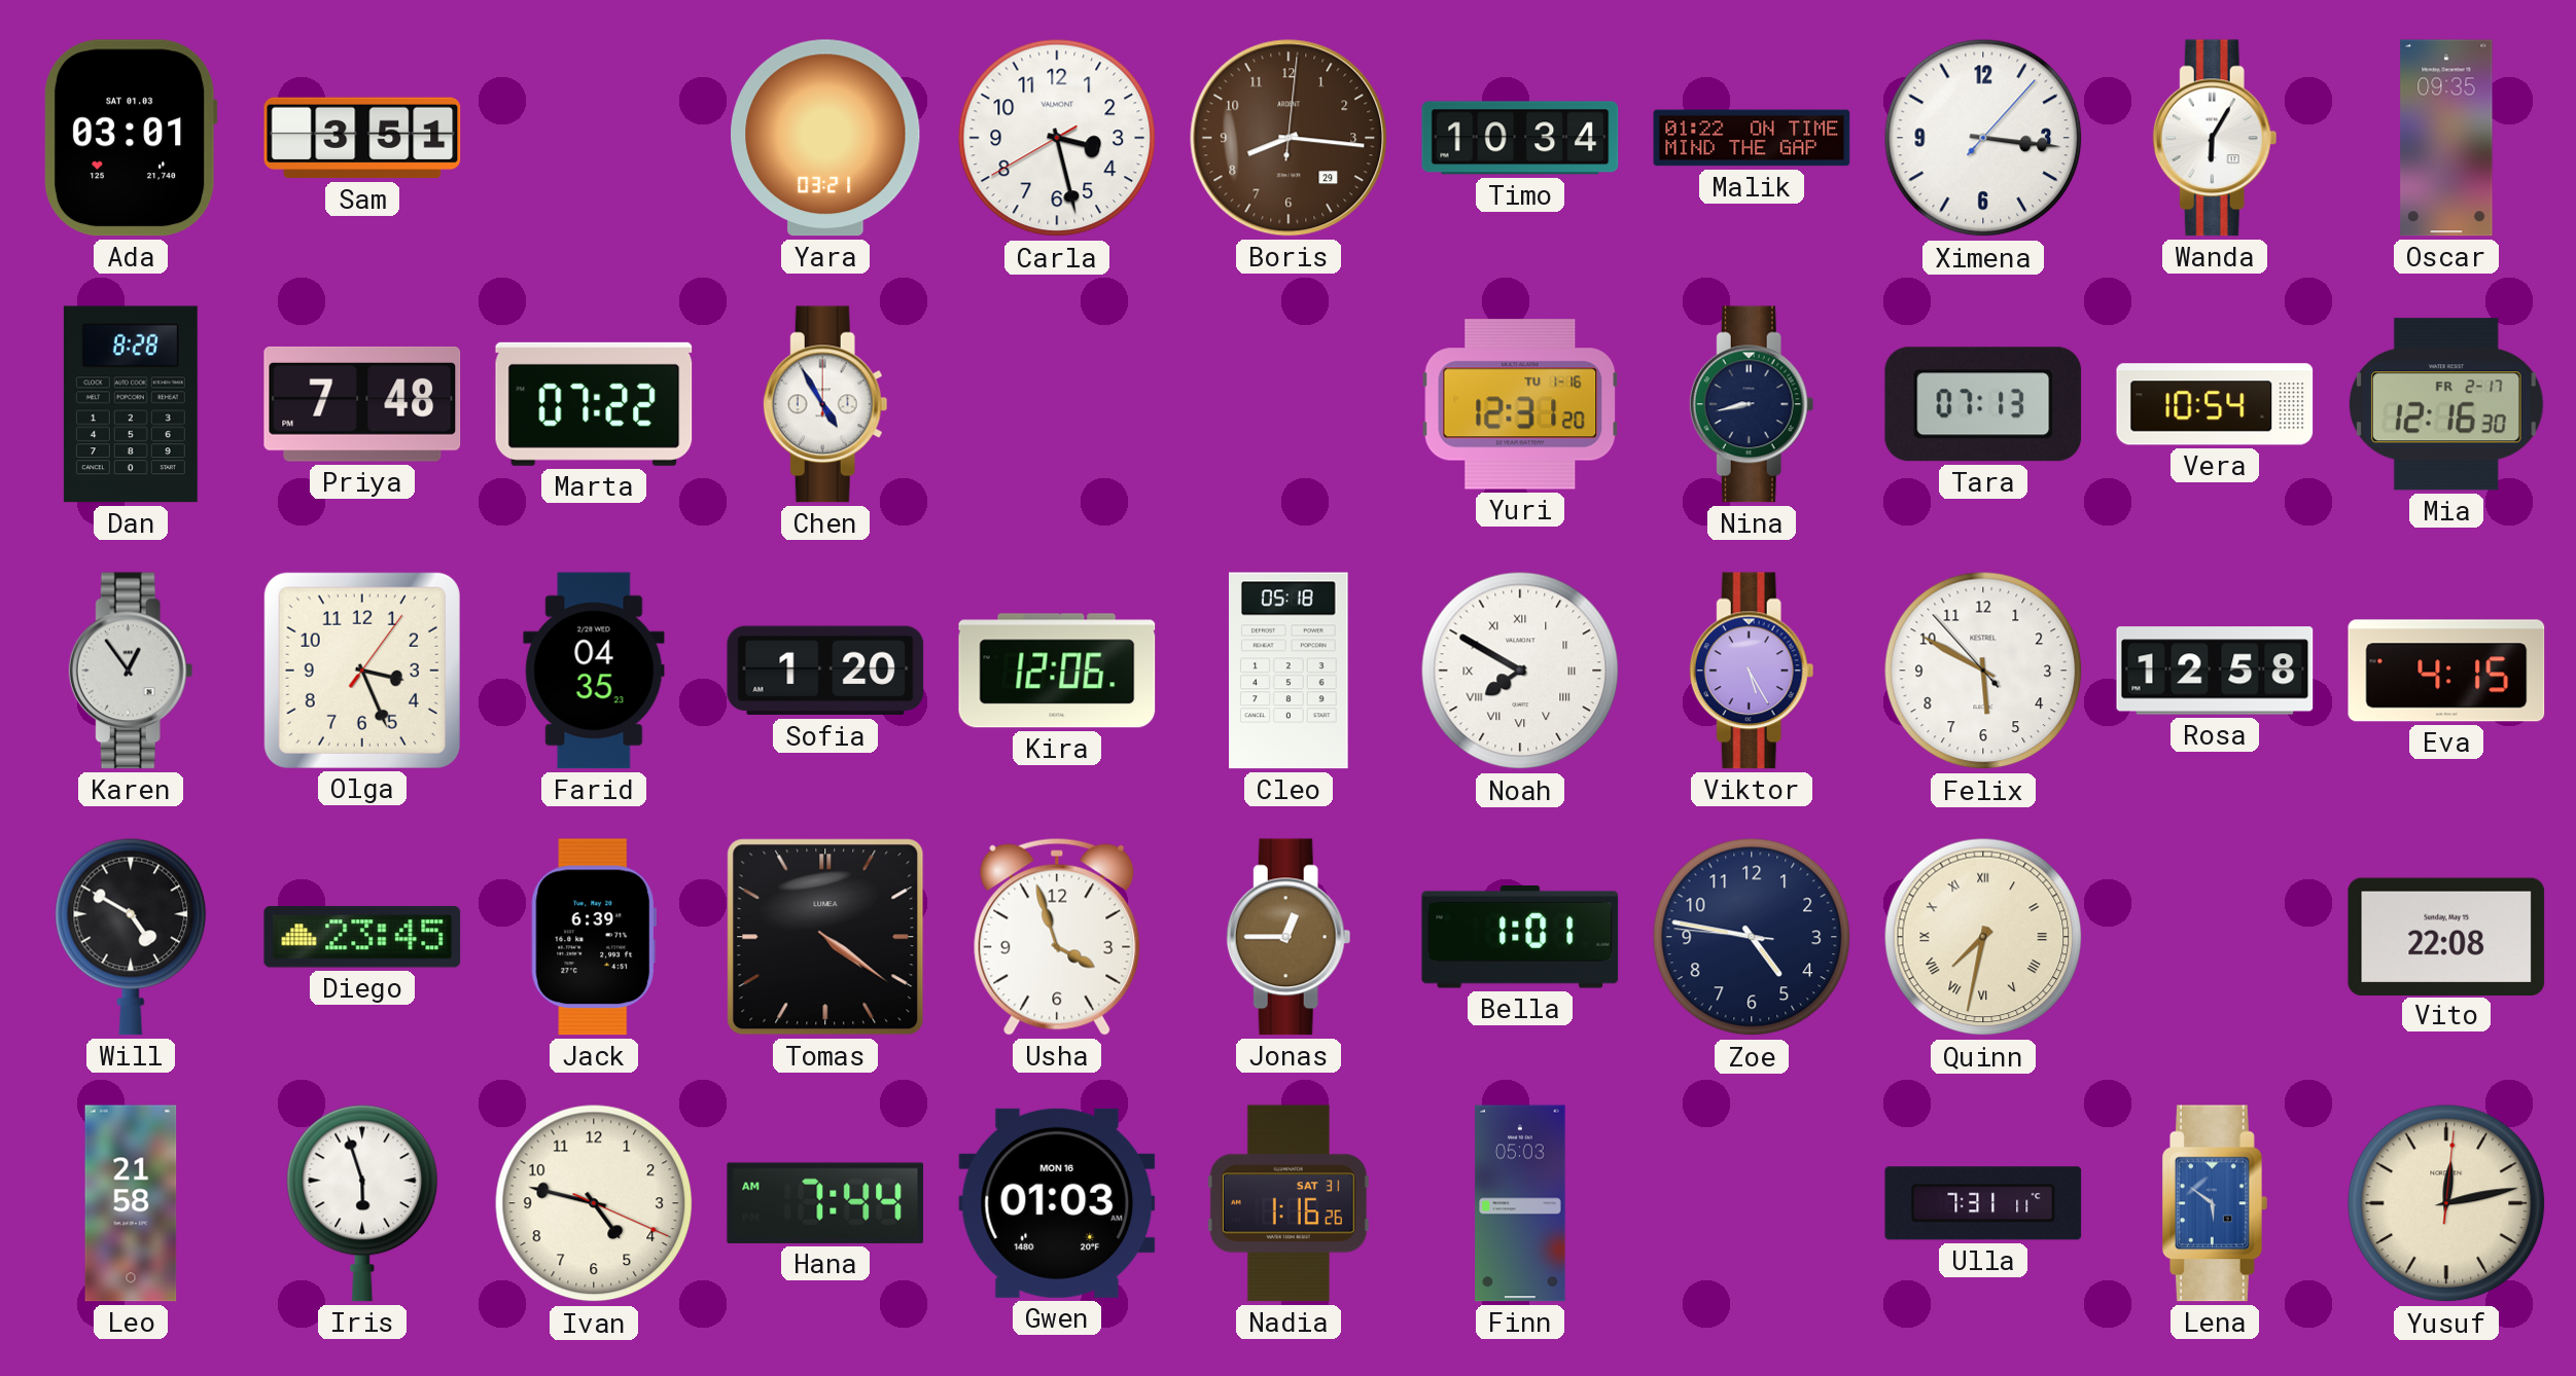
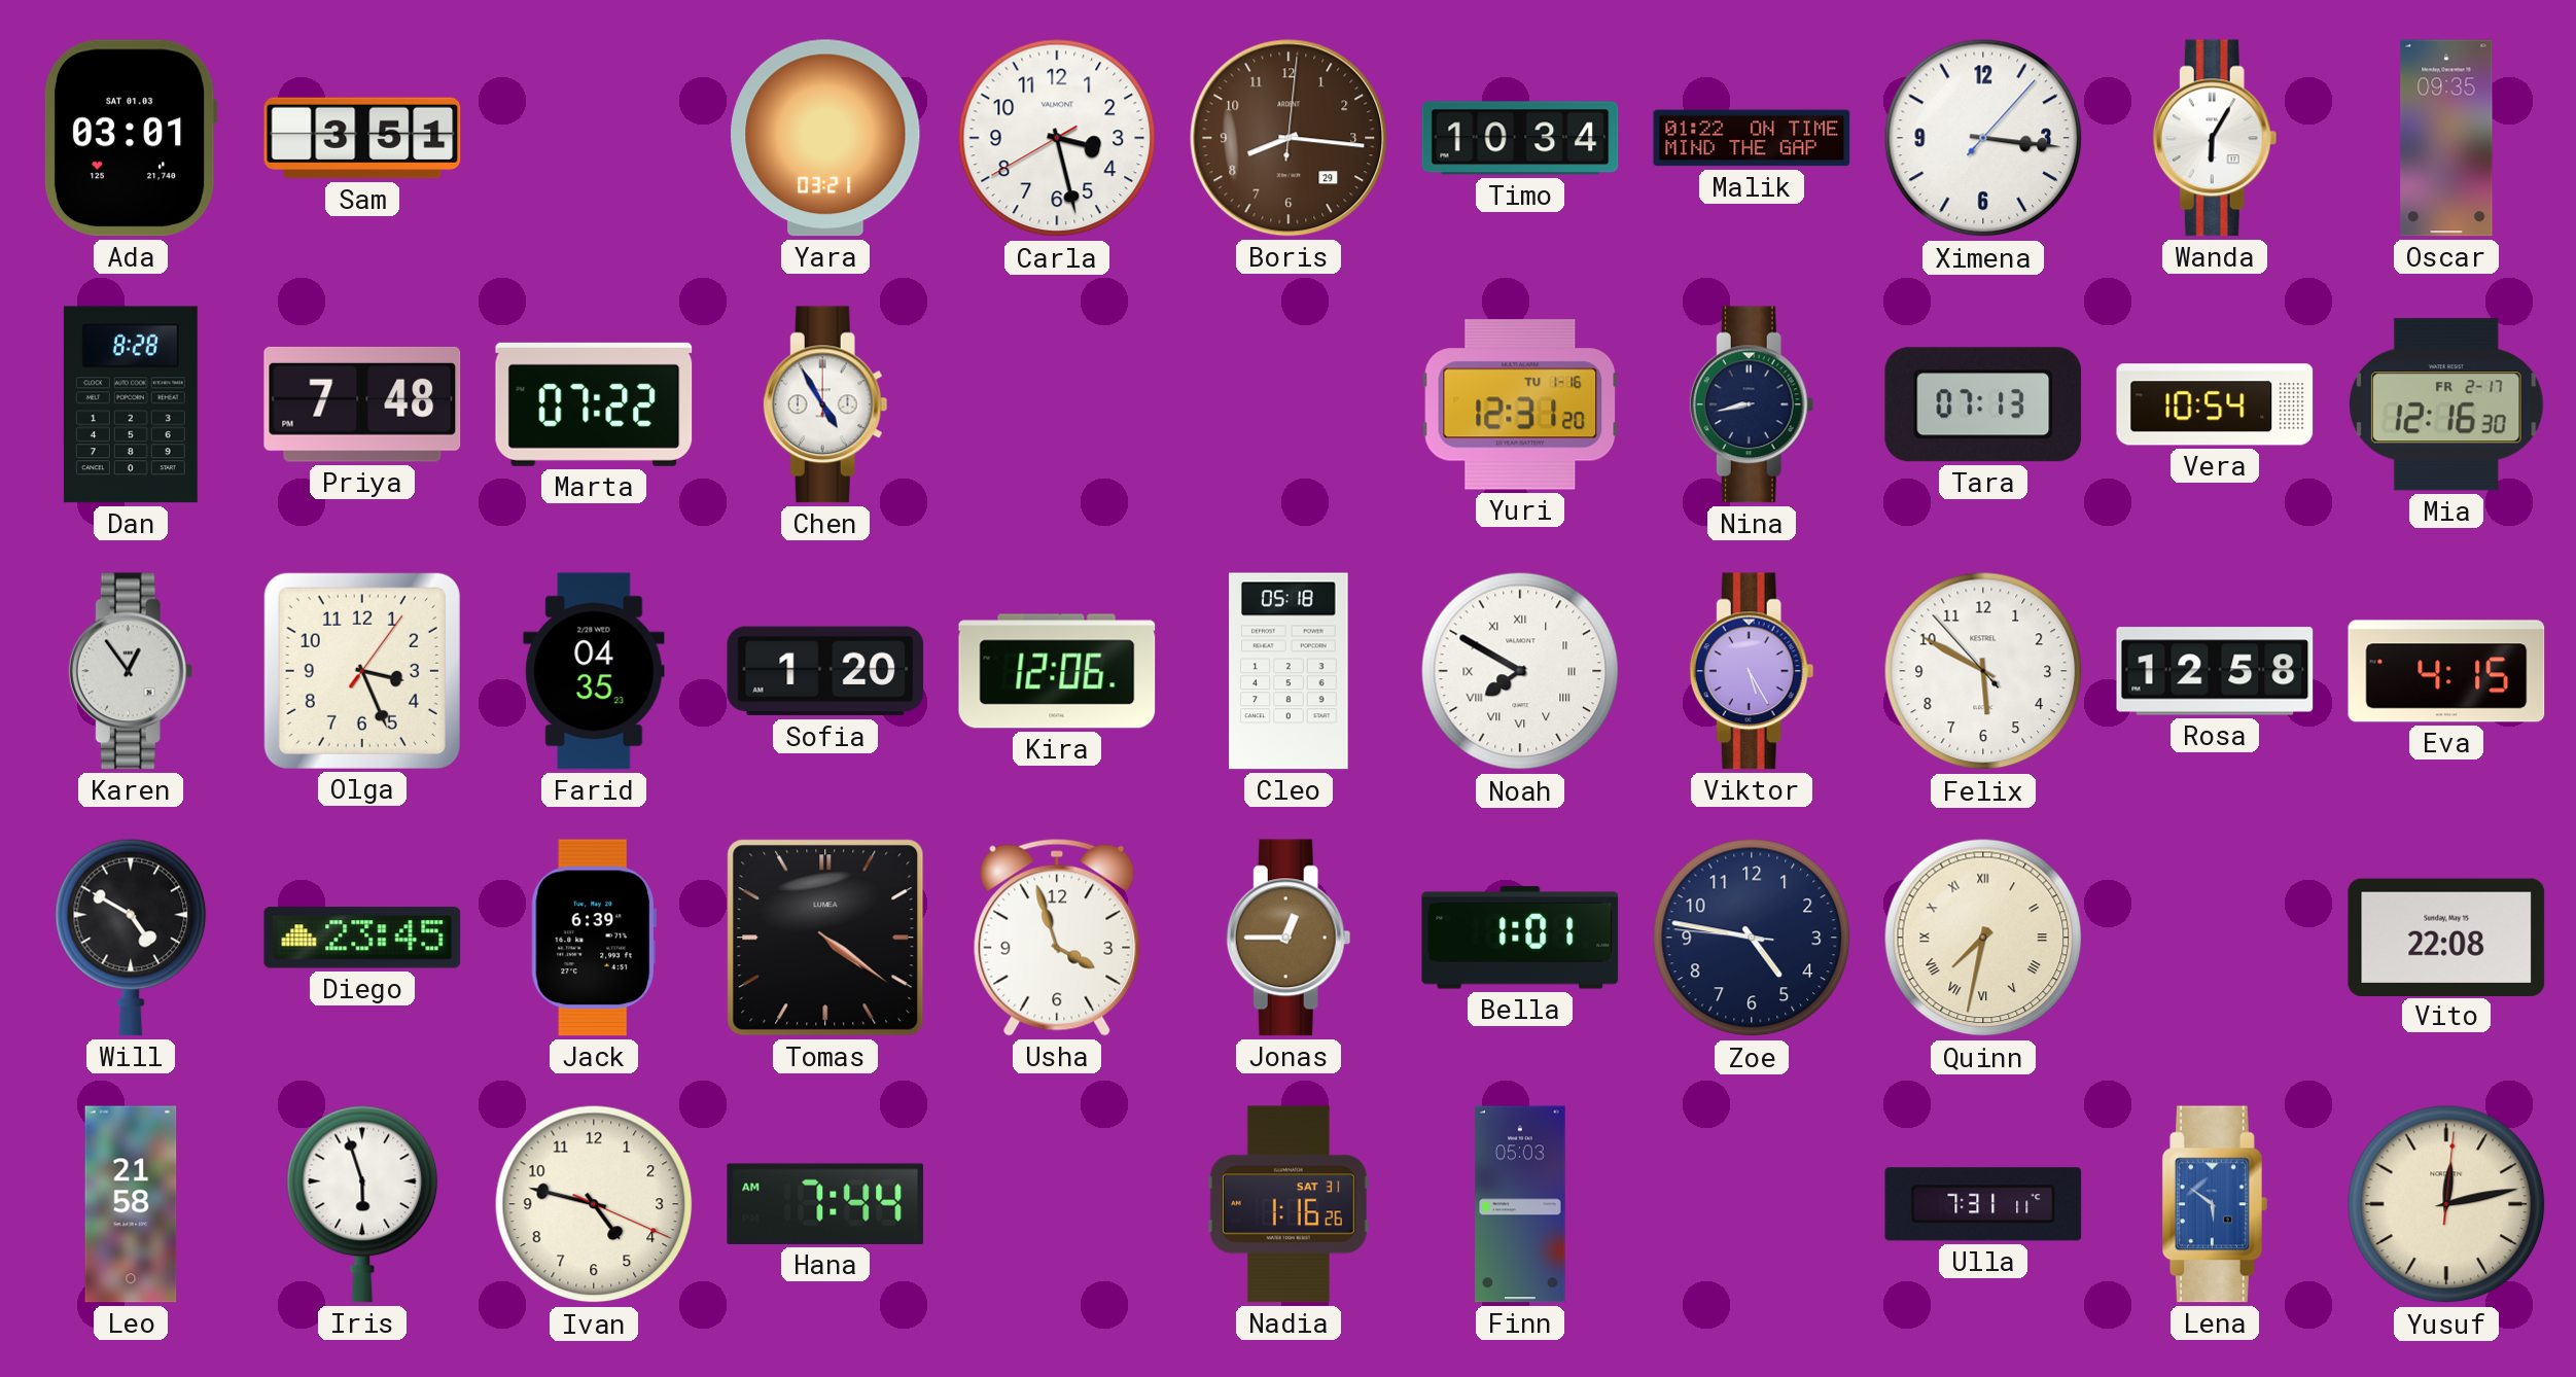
Gwen: 01:03 -> none
